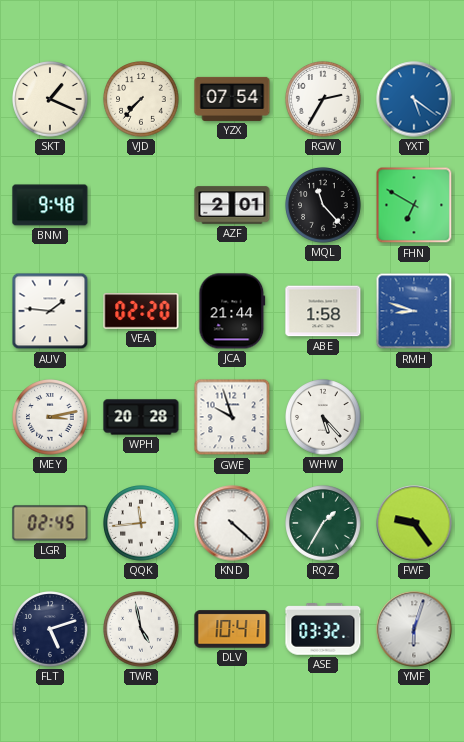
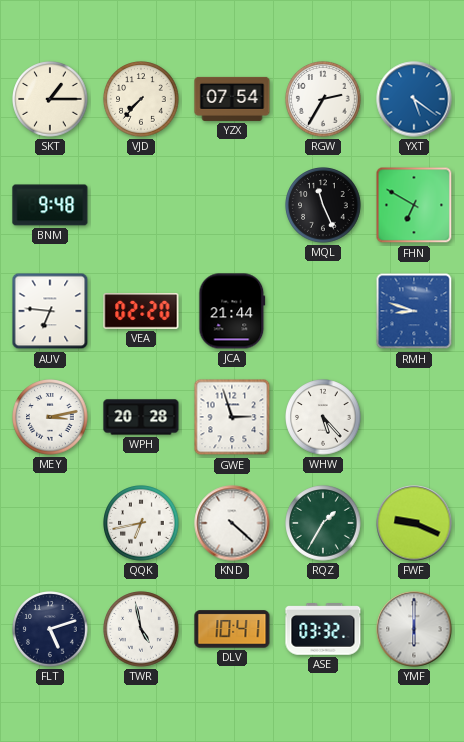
SKT: 1:19 -> 1:15
AZF: 2:01 -> none
MQL: 11:23 -> 11:26
AUV: 1:46 -> 6:46
ABE: 1:58 -> none
GWE: 9:57 -> 2:57
LGR: 02:45 -> none
QQK: 11:44 -> 6:43
FWF: 9:24 -> 9:19
YMF: 6:03 -> 6:00
